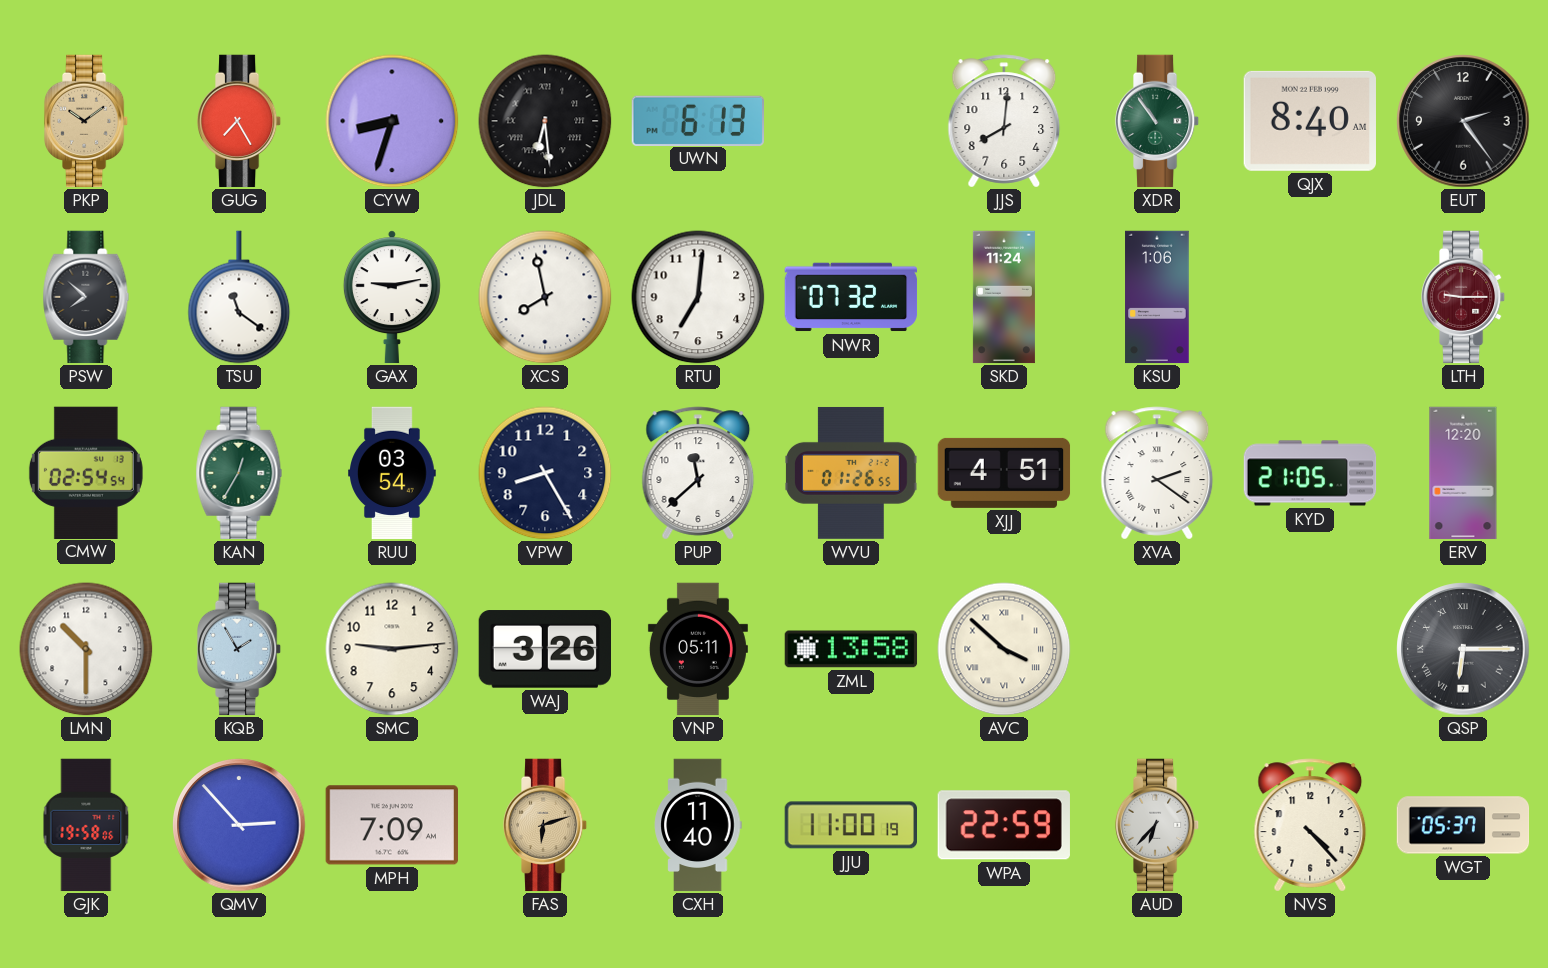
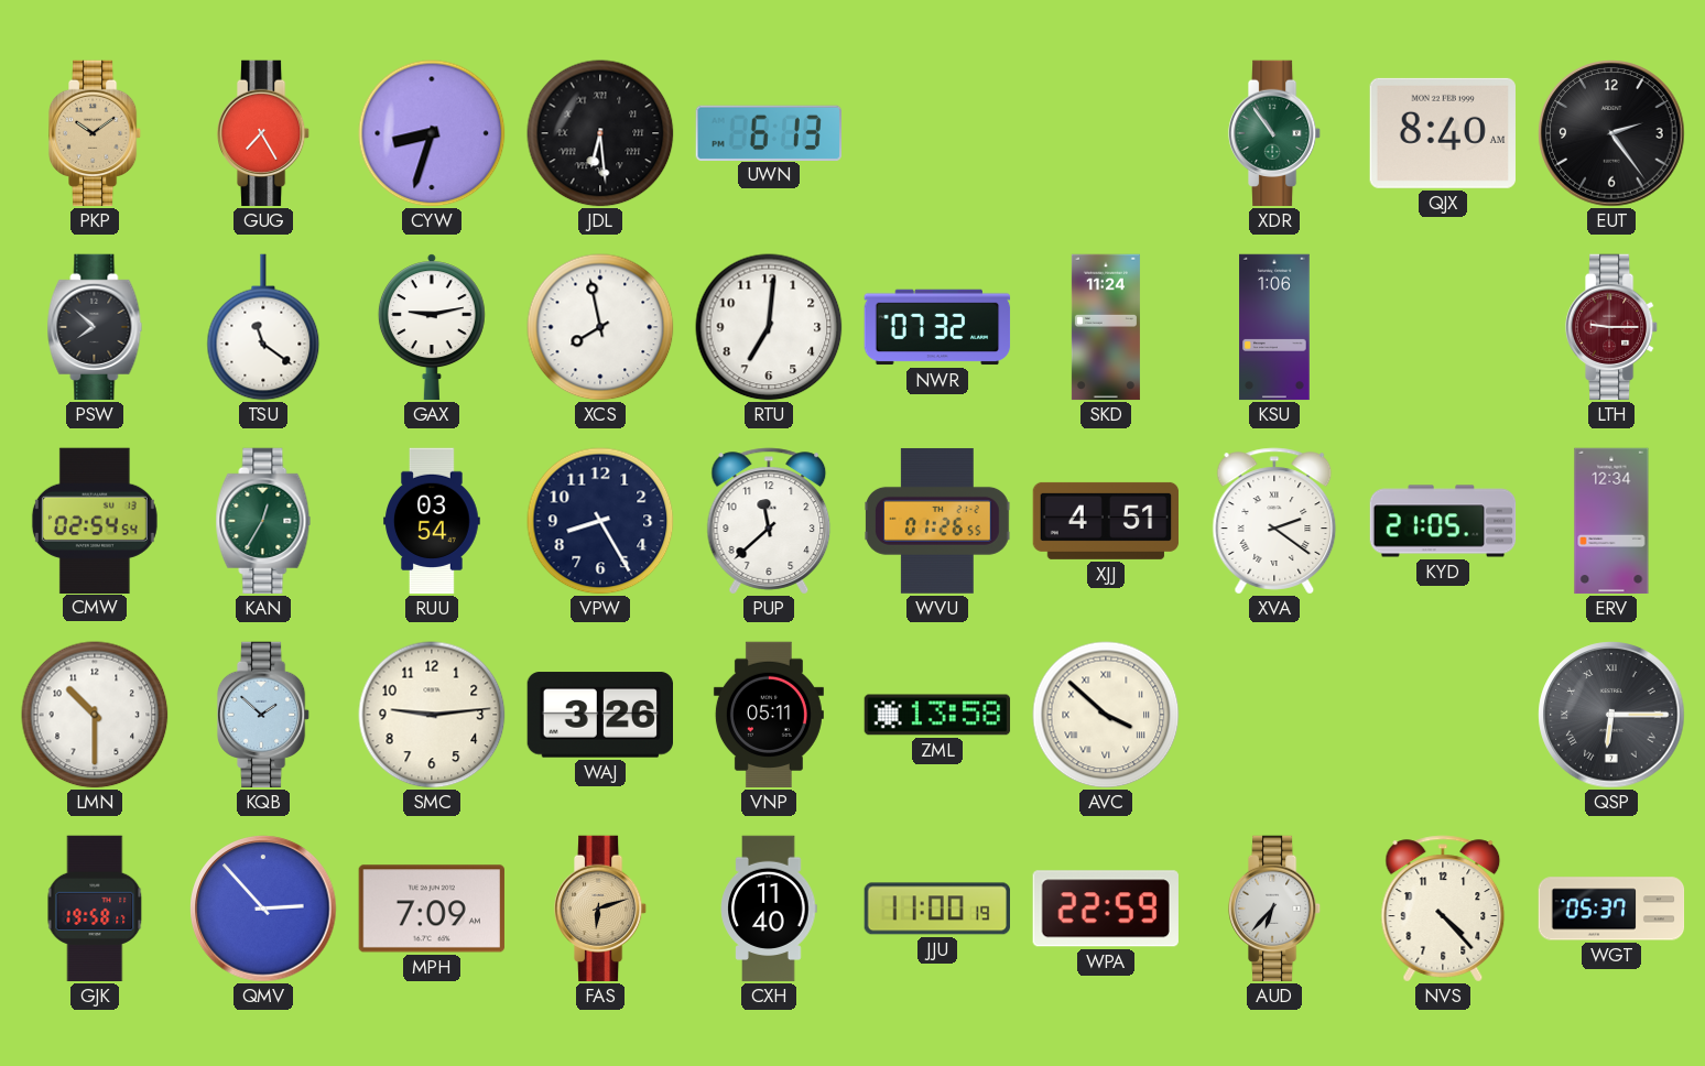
JJS: 8:01 -> none
ERV: 12:20 -> 12:34
KQB: 1:55 -> 1:52
GJK: 19:58:06 -> 19:58:17
